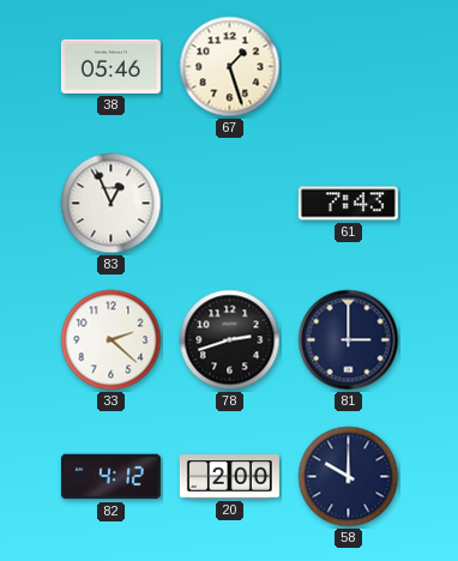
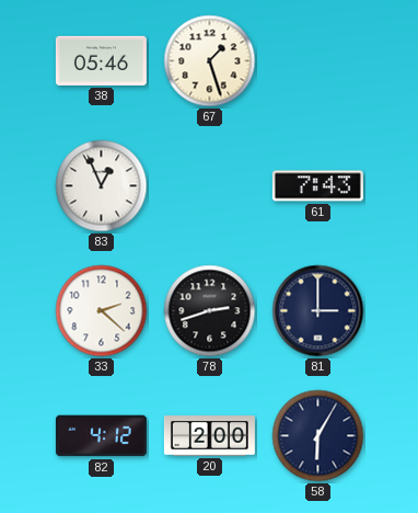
58: 10:00 -> 6:05
